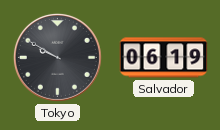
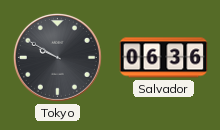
Salvador: 06:19 -> 06:36
